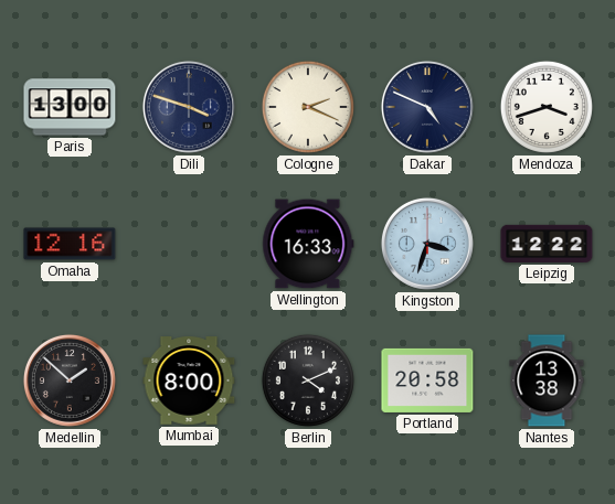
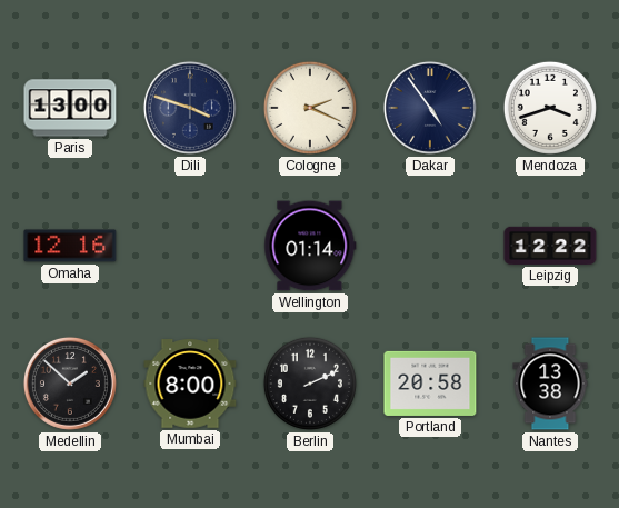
Dakar: 4:49 -> 4:54
Wellington: 16:33 -> 01:14
Kingston: 3:33 -> none
Berlin: 4:11 -> 2:11
